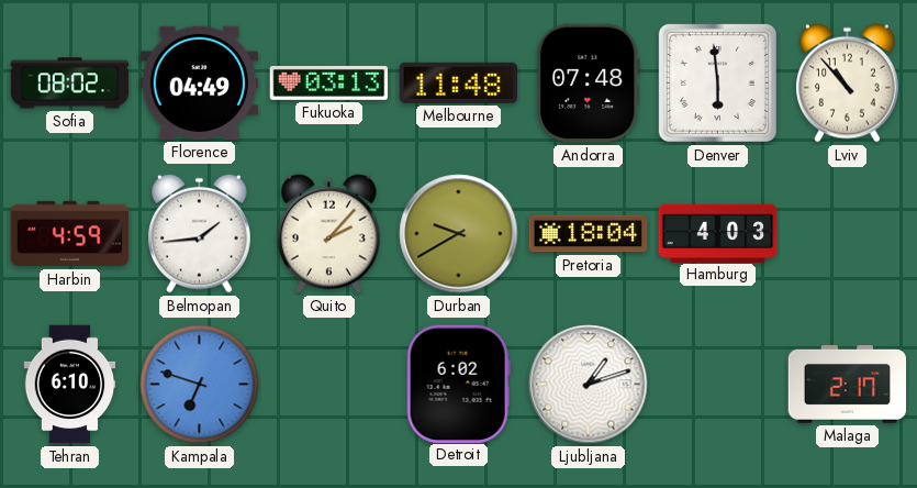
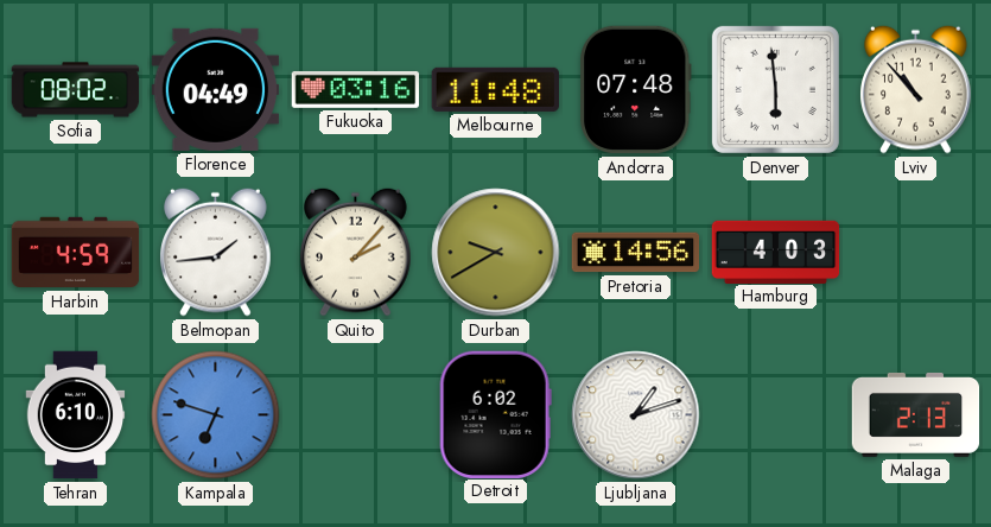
Fukuoka: 03:13 -> 03:16
Pretoria: 18:04 -> 14:56
Malaga: 2:17 -> 2:13
